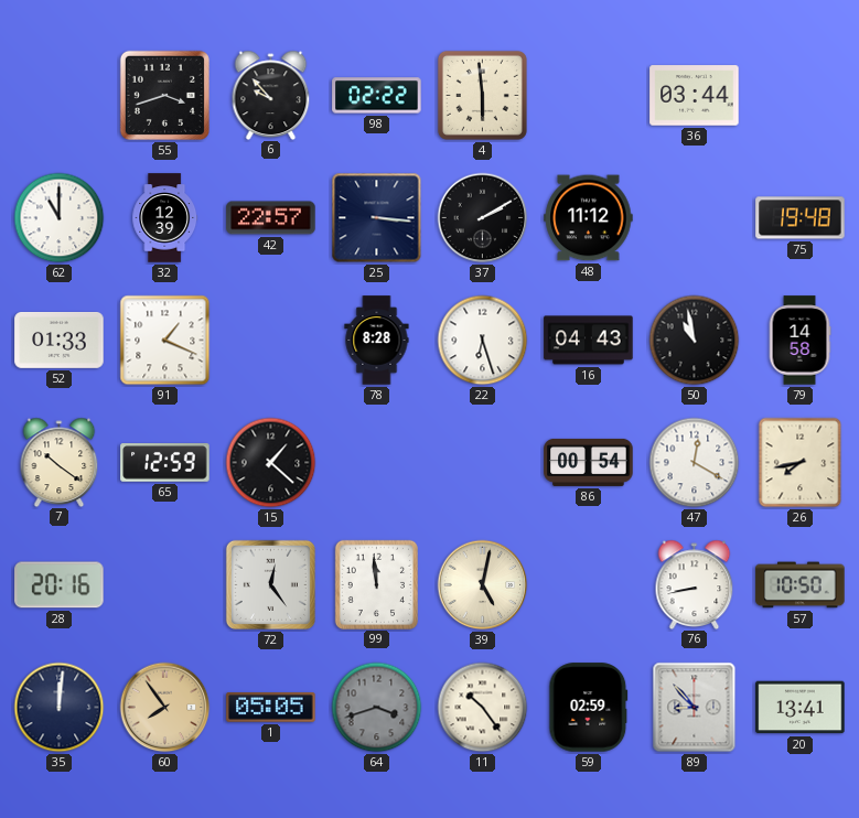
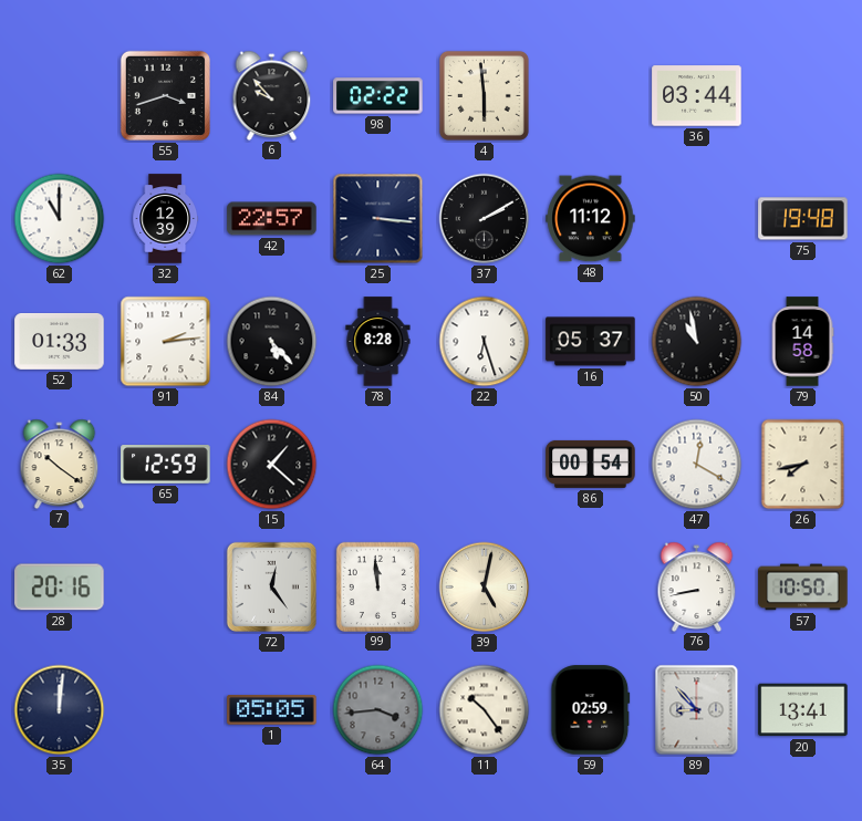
91: 1:19 -> 2:14
84: none -> 5:23
16: 04:43 -> 05:37
60: 7:54 -> none
64: 3:42 -> 3:44
